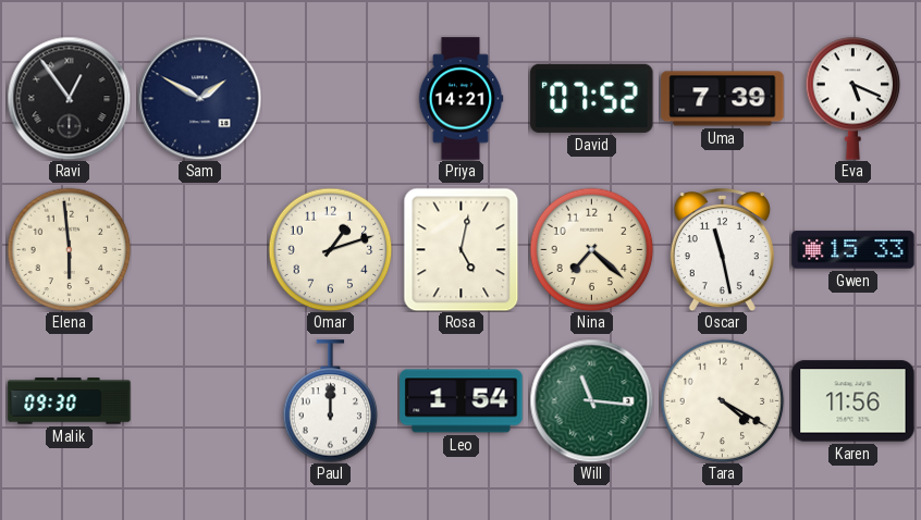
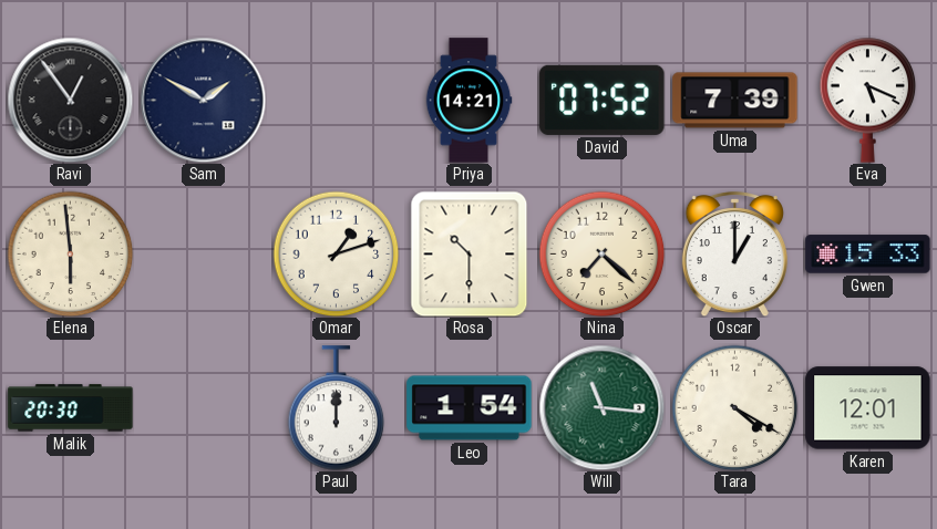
Rosa: 5:02 -> 10:30
Oscar: 11:28 -> 1:00
Malik: 09:30 -> 20:30
Karen: 11:56 -> 12:01
